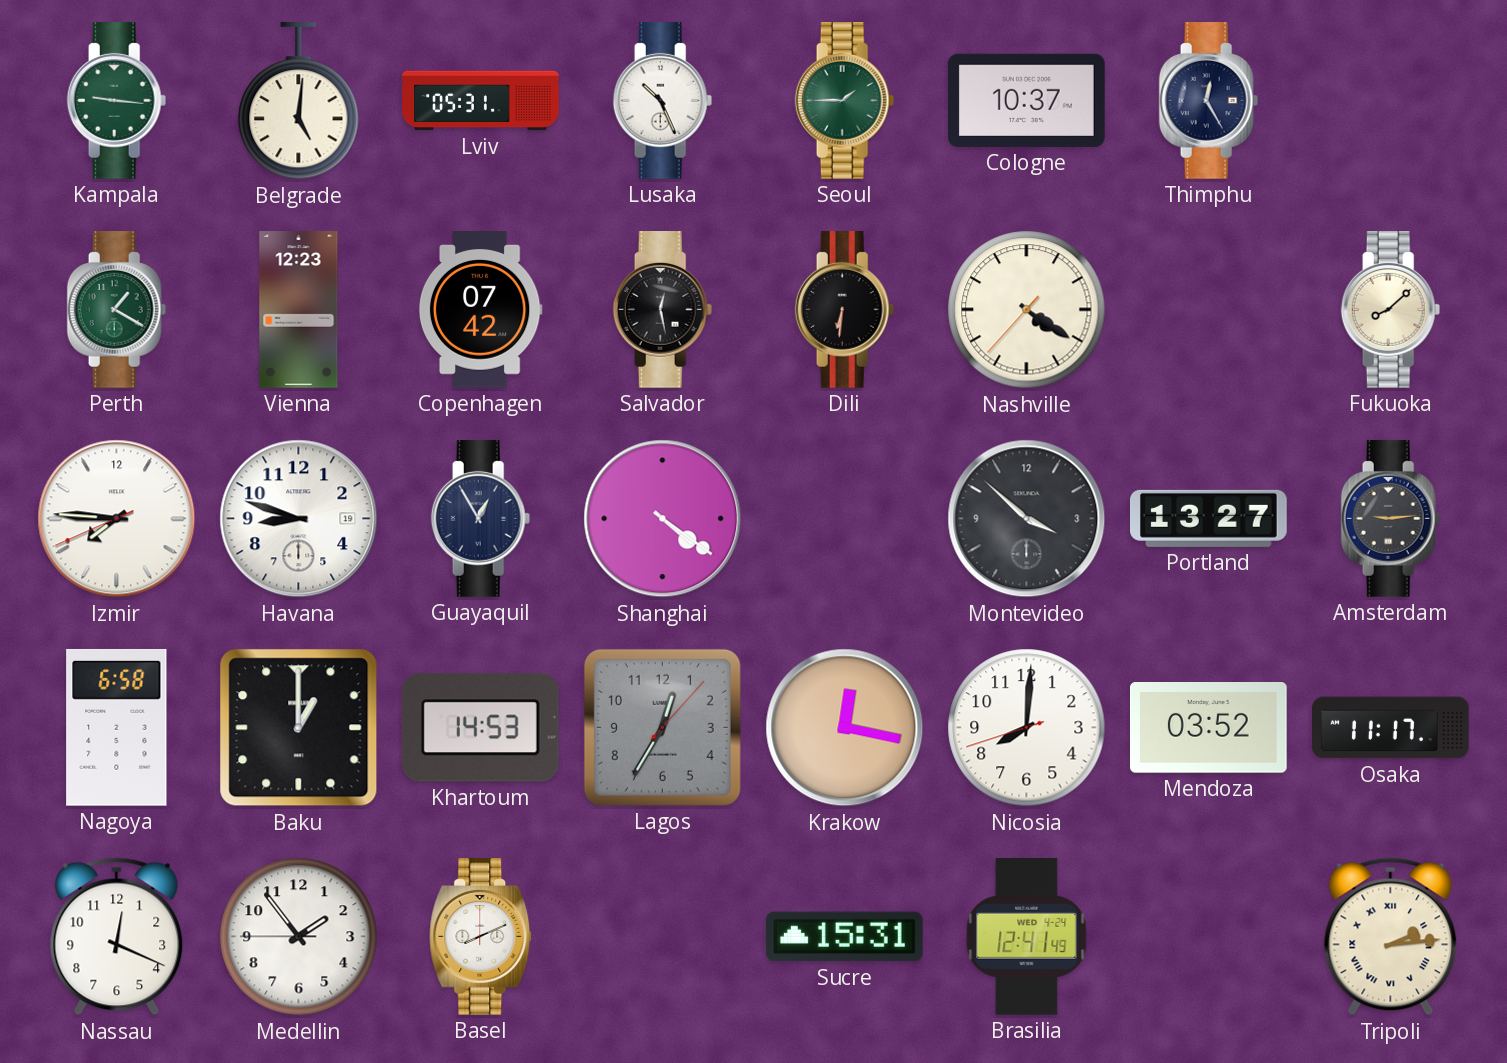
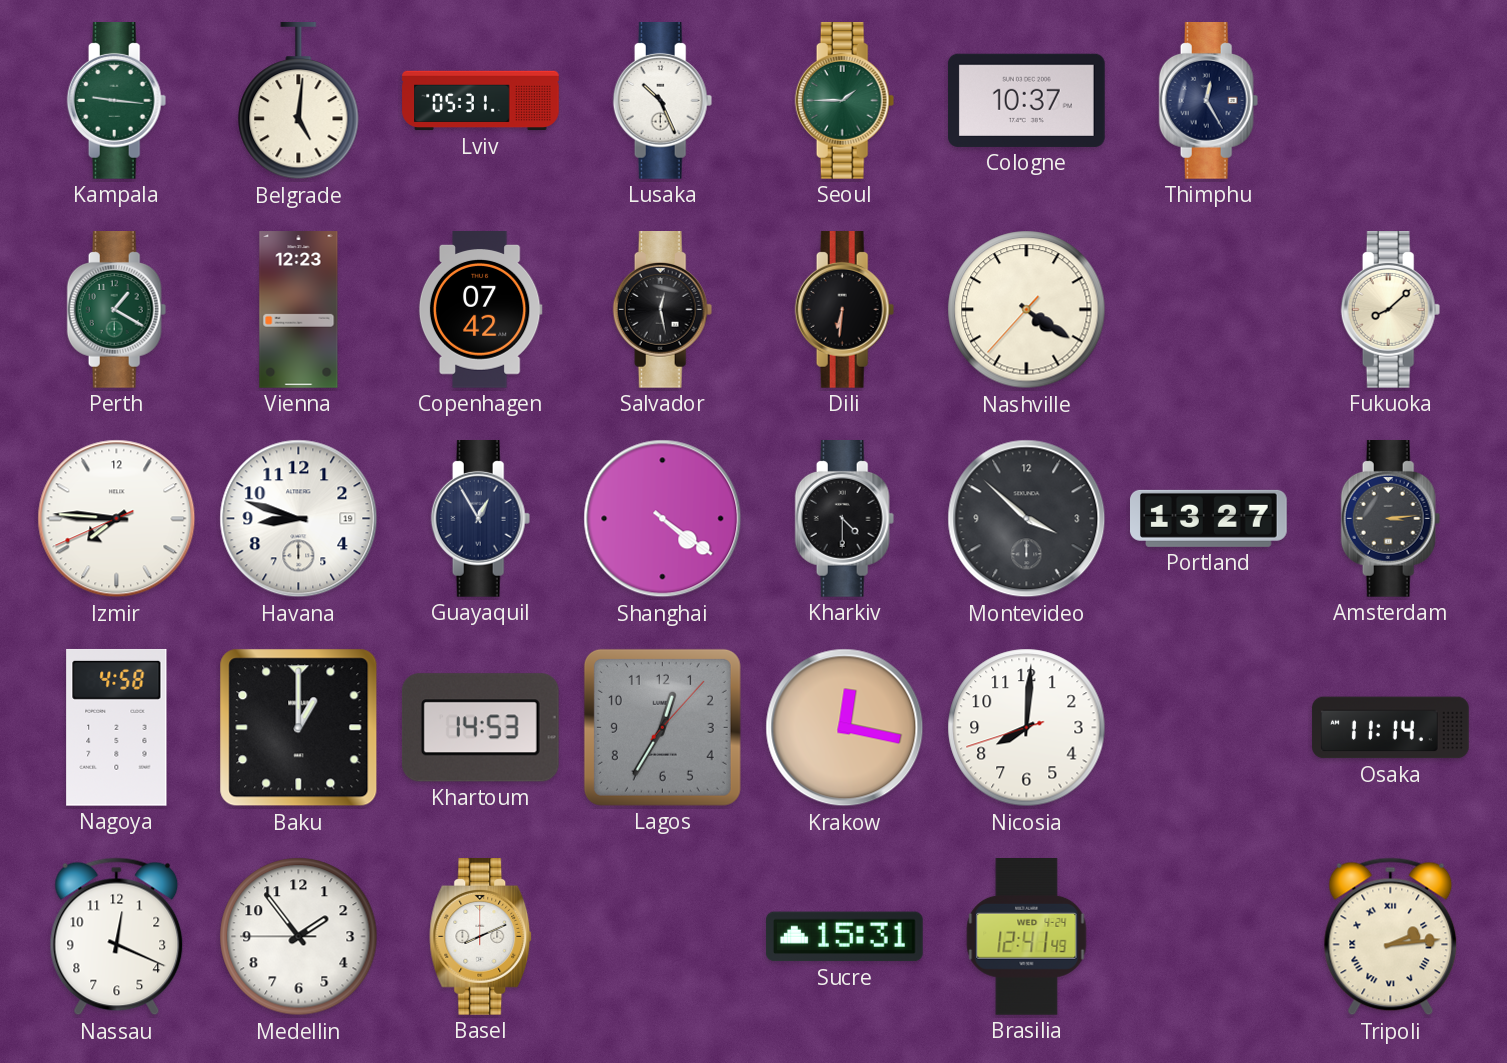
Kharkiv: none -> 4:30
Amsterdam: 9:14 -> 3:14
Nagoya: 6:58 -> 4:58
Mendoza: 03:52 -> none
Osaka: 11:17 -> 11:14
